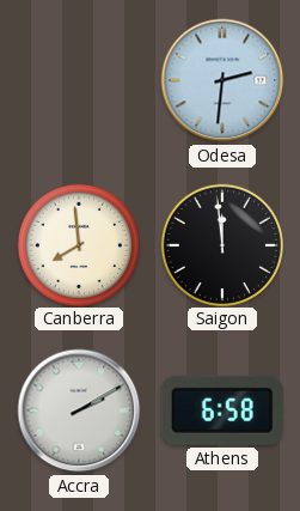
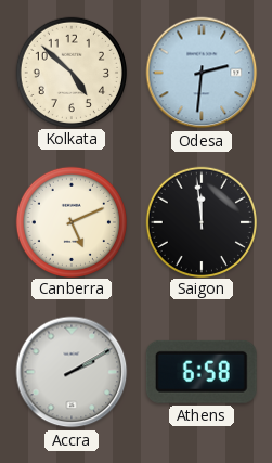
Kolkata: none -> 4:52
Canberra: 7:59 -> 5:11
